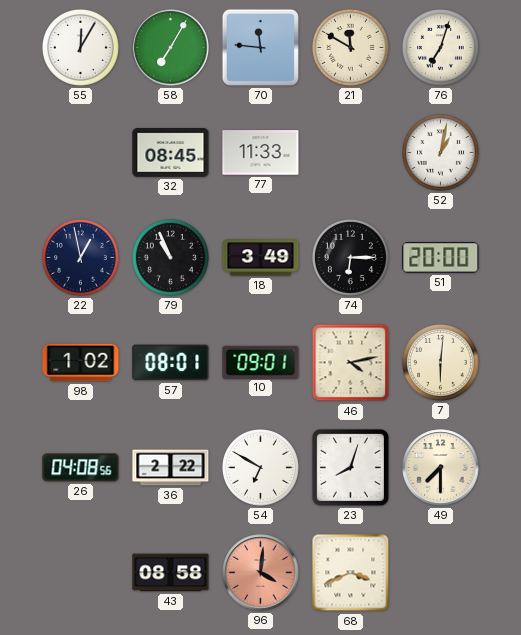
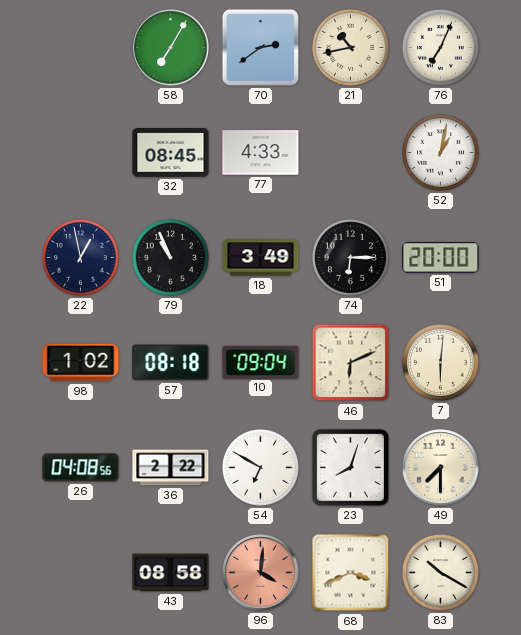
55: 12:05 -> none
70: 11:46 -> 2:39
21: 11:50 -> 10:43
76: 7:03 -> 7:04
77: 11:33 -> 4:33
57: 08:01 -> 08:18
10: 09:01 -> 09:04
46: 4:13 -> 6:11
83: none -> 10:20
